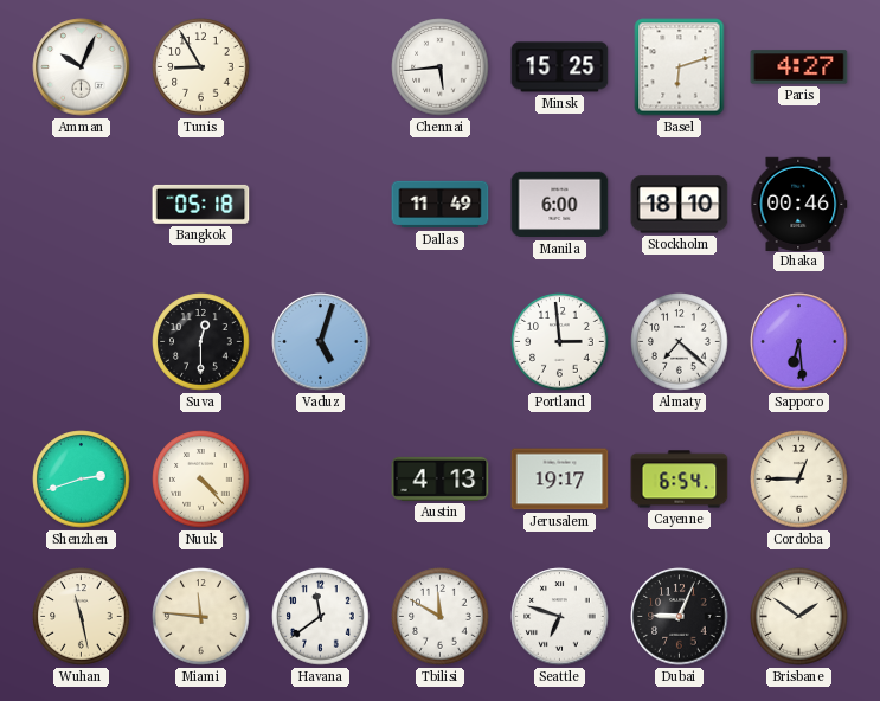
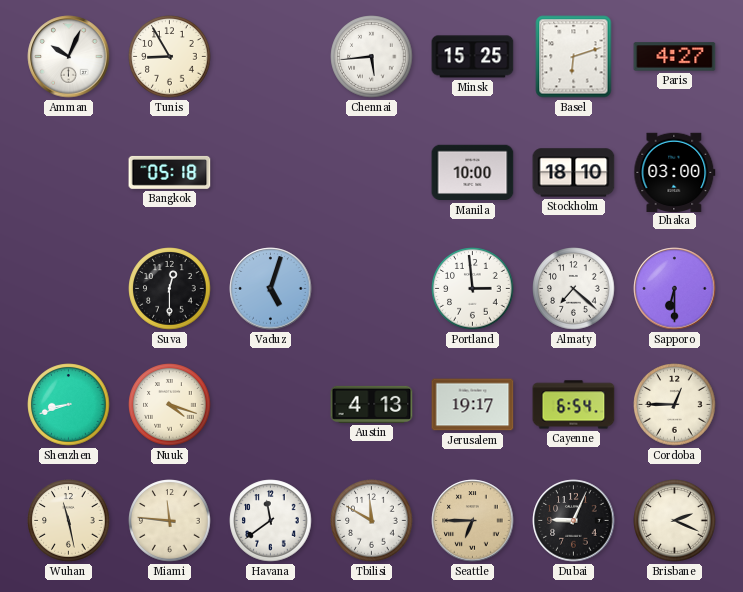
Dallas: 11:49 -> none
Manila: 6:00 -> 10:00
Dhaka: 00:46 -> 03:00
Sapporo: 6:29 -> 6:30
Shenzhen: 2:42 -> 8:42
Nuuk: 4:23 -> 4:18
Seattle: 6:48 -> 6:45
Seattle dial: white -> champagne
Brisbane: 1:51 -> 2:19
